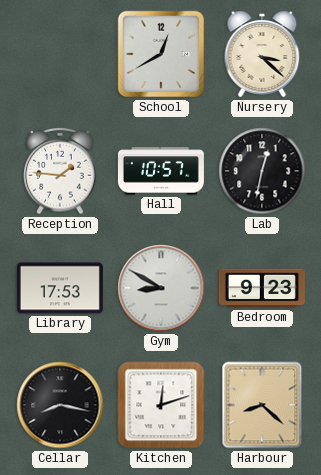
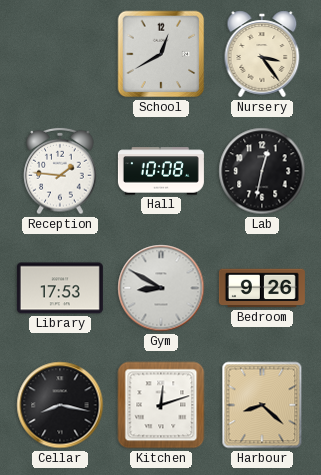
Nursery: 3:22 -> 3:24
Hall: 10:57 -> 10:08
Bedroom: 9:23 -> 9:26
